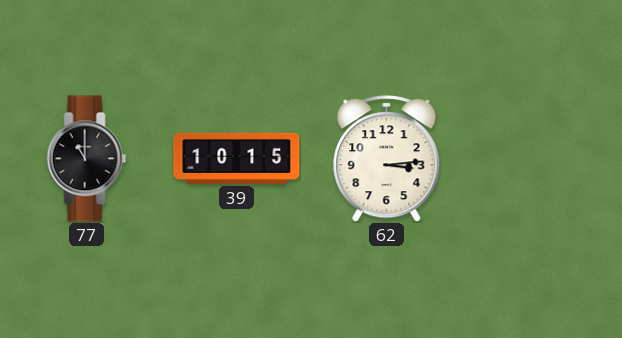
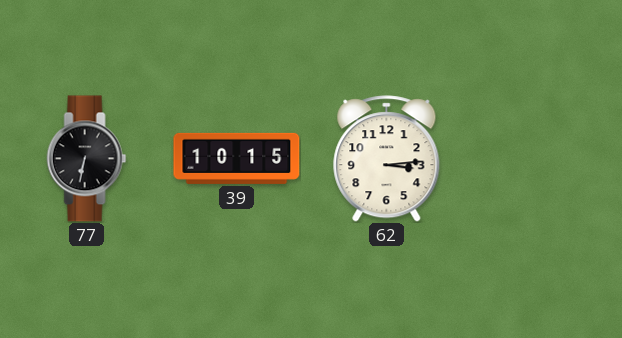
77: 11:00 -> 6:32
